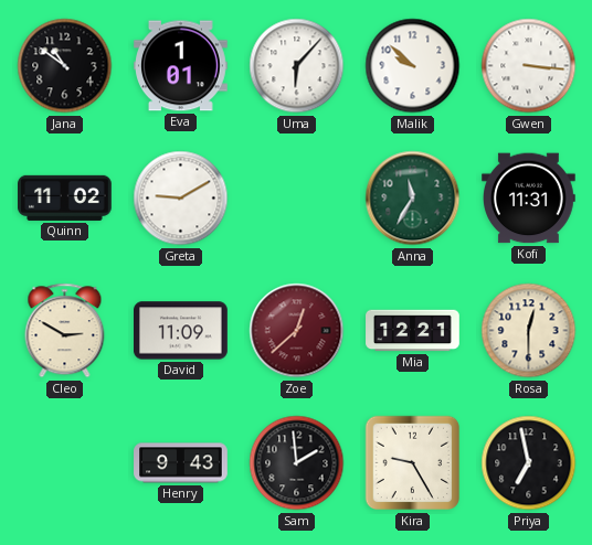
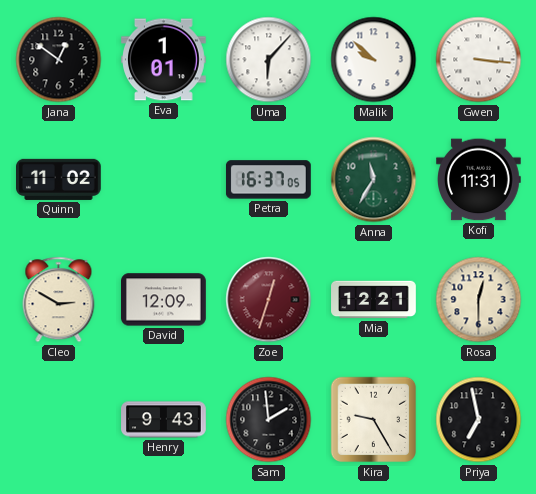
Jana: 10:51 -> 12:51
Greta: 9:10 -> none
Petra: none -> 16:37
David: 11:09 -> 12:09
Zoe: 12:38 -> 12:33
